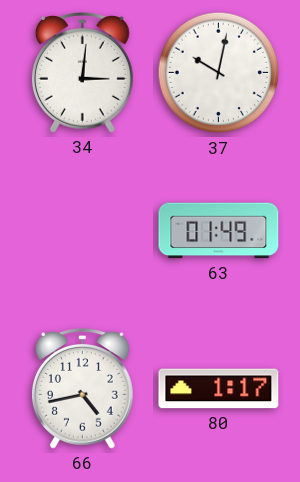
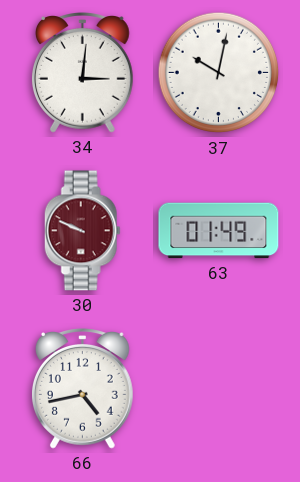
30: none -> 9:49
80: 1:17 -> none
